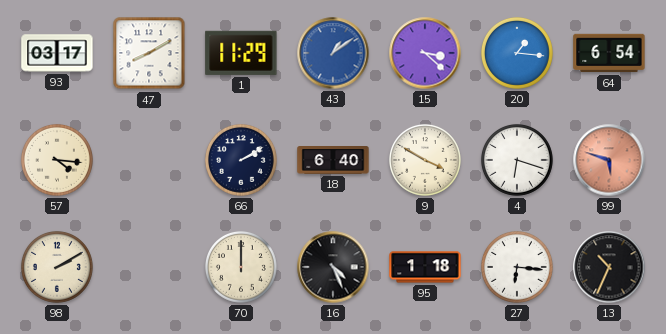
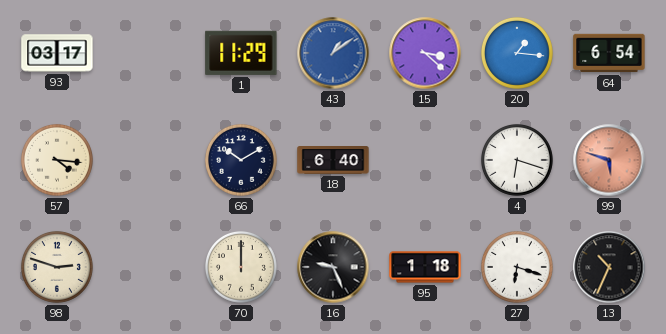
47: 8:10 -> none
66: 2:10 -> 10:10
9: 3:50 -> none
98: 2:10 -> 2:48
16: 4:26 -> 9:26
27: 6:16 -> 6:18
